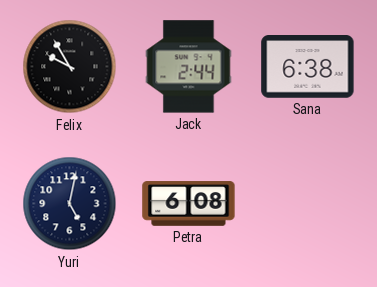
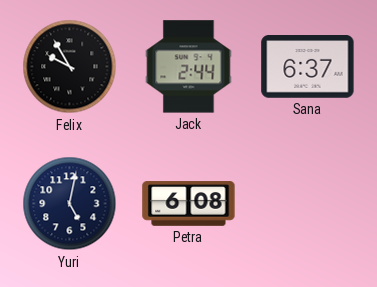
Sana: 6:38 -> 6:37
